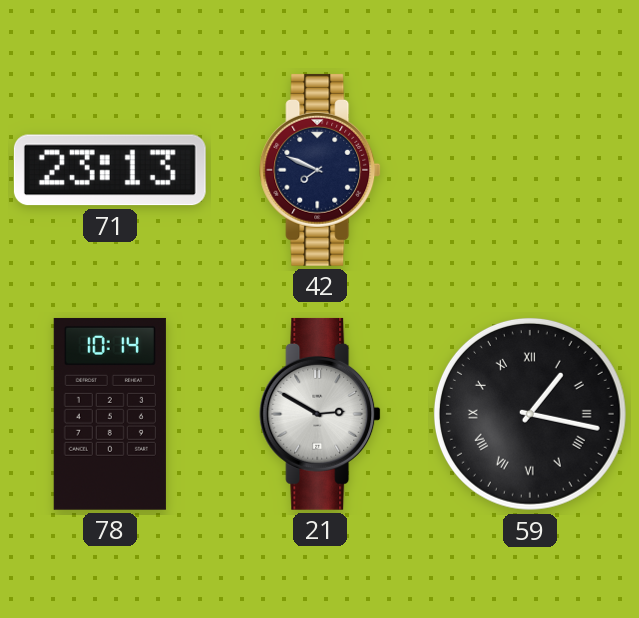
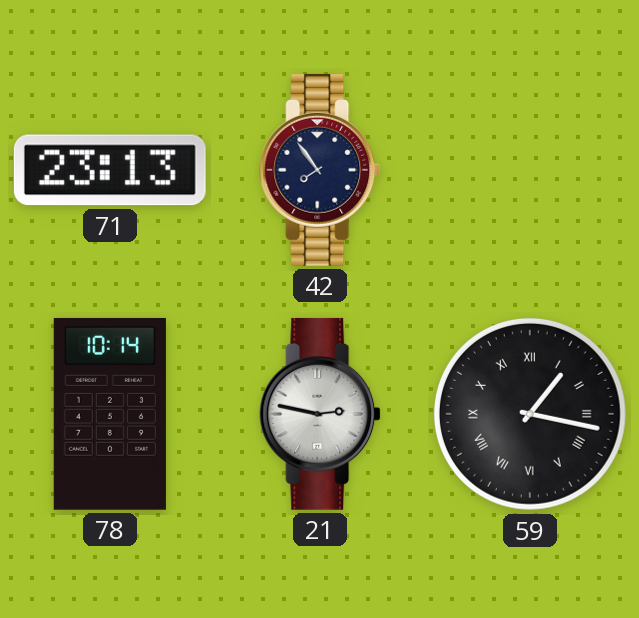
42: 7:49 -> 7:54
21: 2:50 -> 2:47
